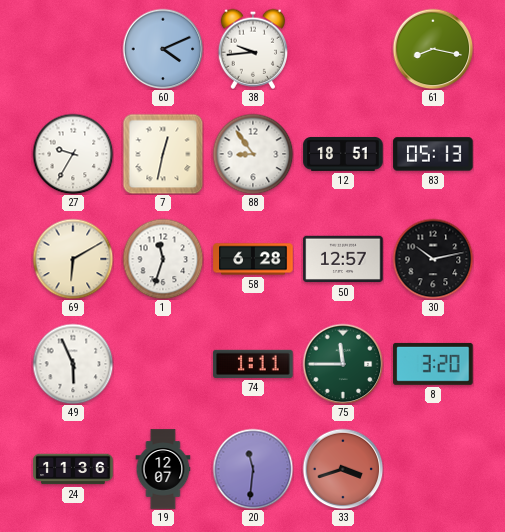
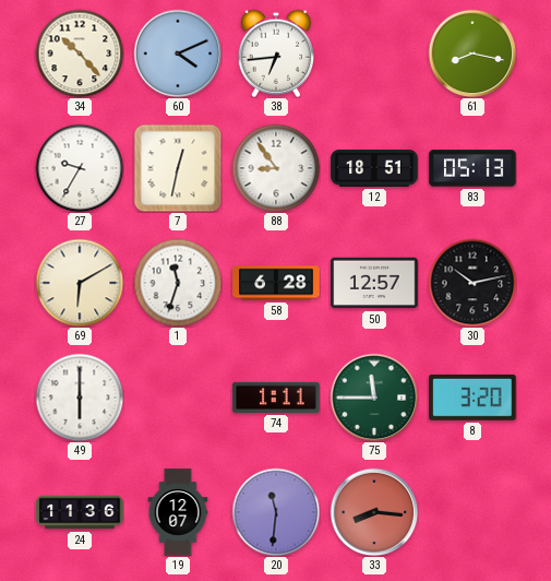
34: none -> 10:23
38: 9:44 -> 6:44
49: 5:56 -> 6:00
33: 3:42 -> 8:16
